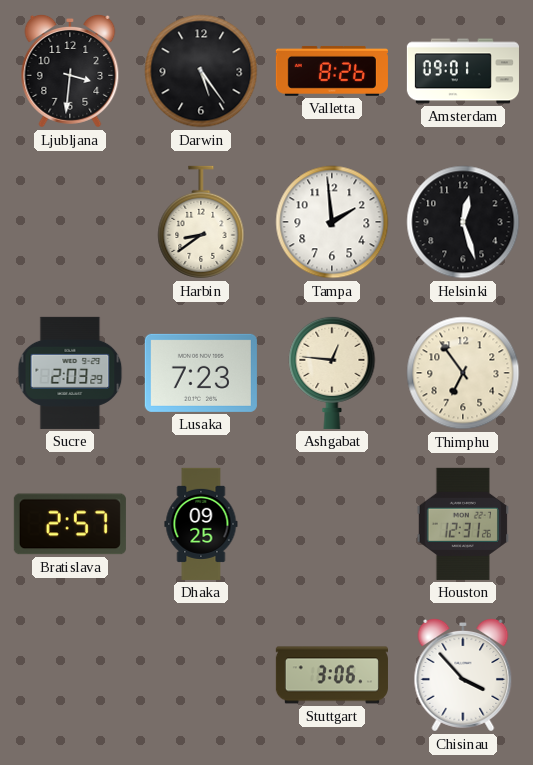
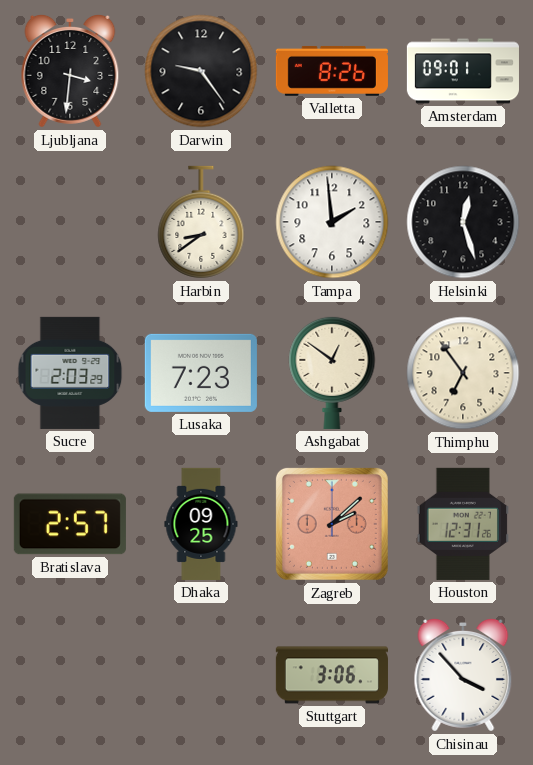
Darwin: 5:24 -> 9:24
Ashgabat: 12:46 -> 12:51
Zagreb: none -> 2:08
